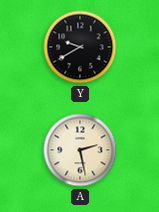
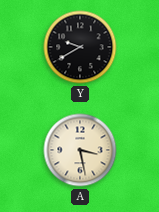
A: 2:28 -> 3:28
